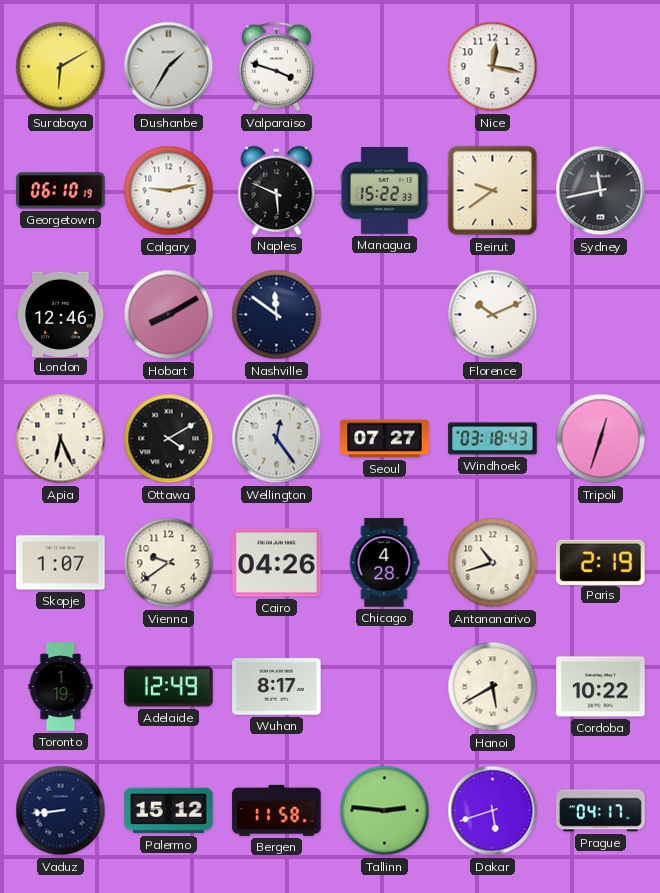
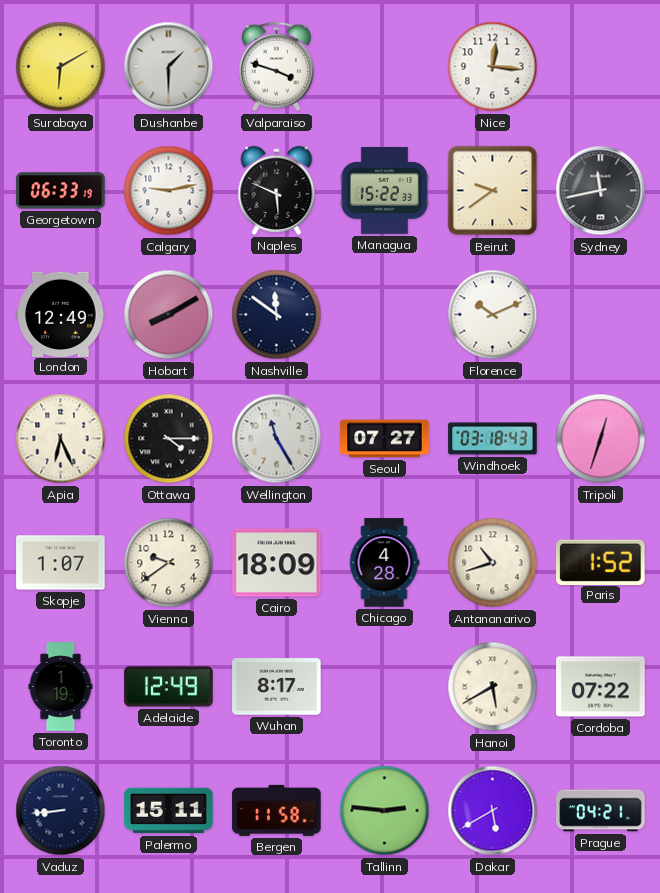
Dushanbe: 1:35 -> 1:30
Nice: 12:17 -> 12:16
Georgetown: 06:10 -> 06:33
London: 12:46 -> 12:49
Ottawa: 4:10 -> 4:15
Wellington: 12:24 -> 11:25
Cairo: 04:26 -> 18:09
Paris: 2:19 -> 1:52
Cordoba: 10:22 -> 07:22
Palermo: 15:12 -> 15:11
Dakar: 5:42 -> 5:40
Prague: 04:17 -> 04:21
